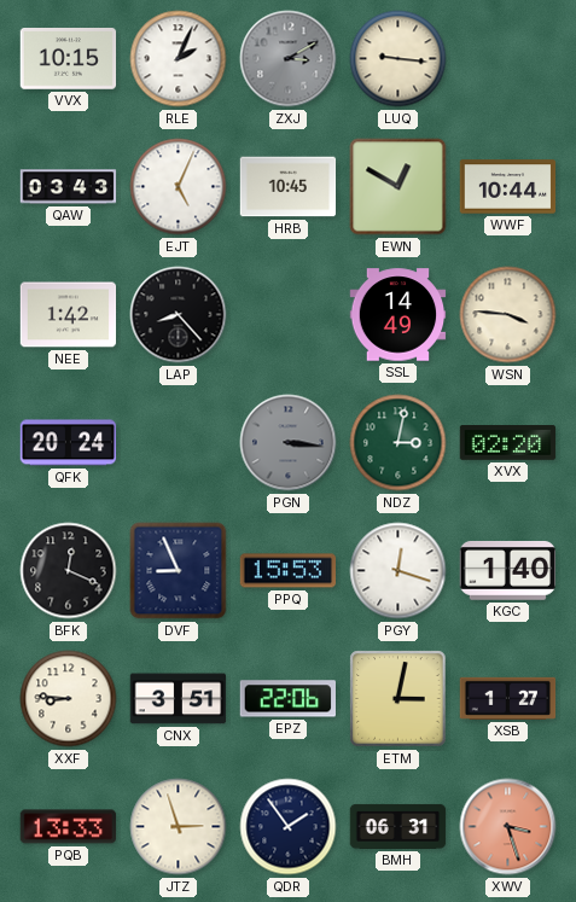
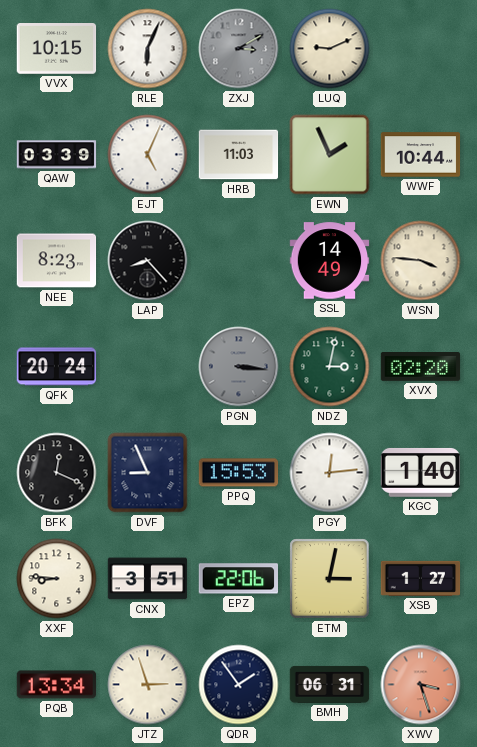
RLE: 2:04 -> 6:04
LUQ: 9:16 -> 9:11
QAW: 03:43 -> 03:39
HRB: 10:45 -> 11:03
EWN: 12:50 -> 1:56
NEE: 1:42 -> 8:23
PGY: 12:18 -> 12:14
PQB: 13:33 -> 13:34
